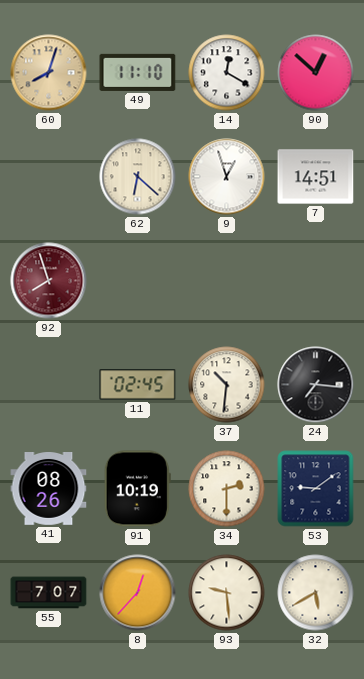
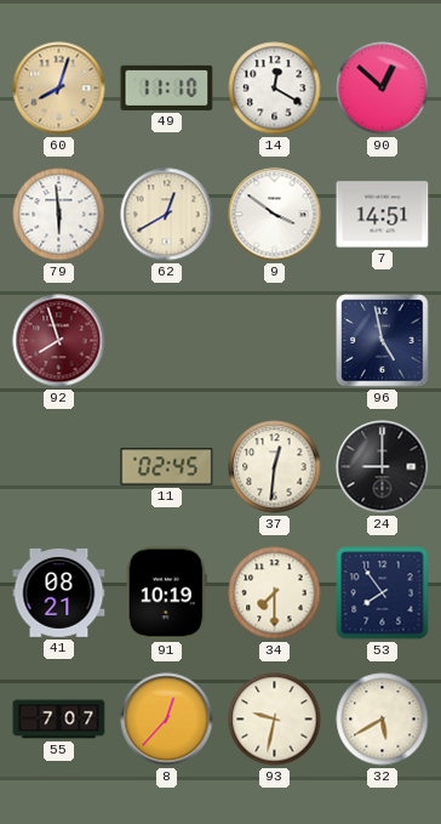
79: none -> 5:59
62: 6:22 -> 12:40
9: 12:57 -> 3:51
96: none -> 4:58
37: 10:31 -> 12:31
24: 7:16 -> 9:00
41: 08:26 -> 08:21
34: 2:30 -> 7:30
53: 9:09 -> 7:54
93: 9:29 -> 9:32
